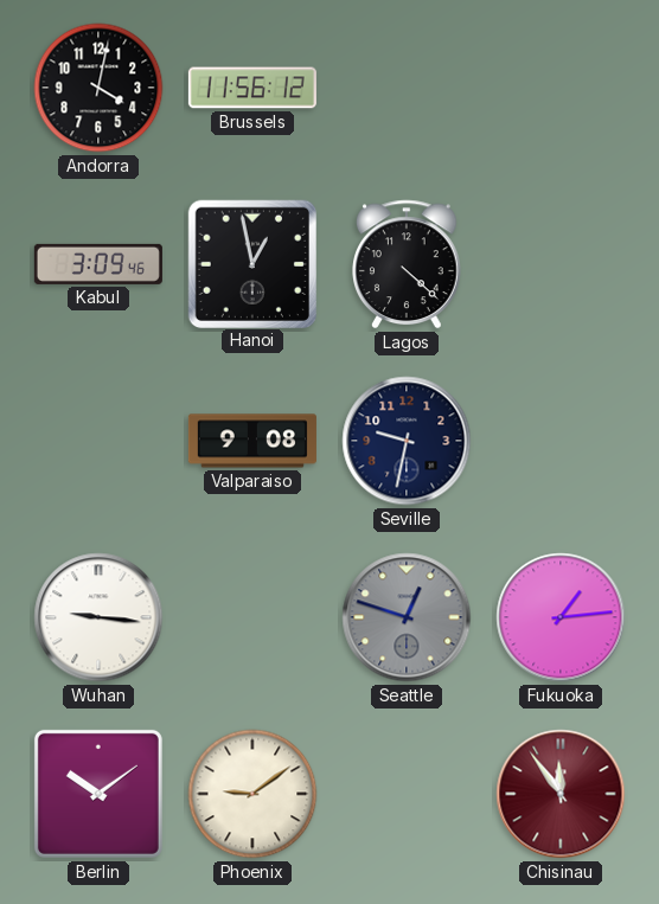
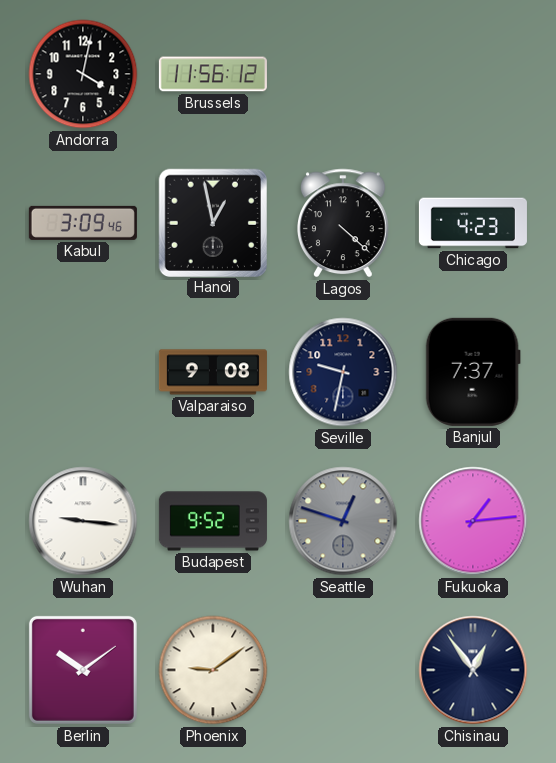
Chicago: none -> 4:23
Banjul: none -> 7:37
Budapest: none -> 9:52
Chisinau: 11:54 -> 12:54
Chisinau dial: burgundy -> navy
